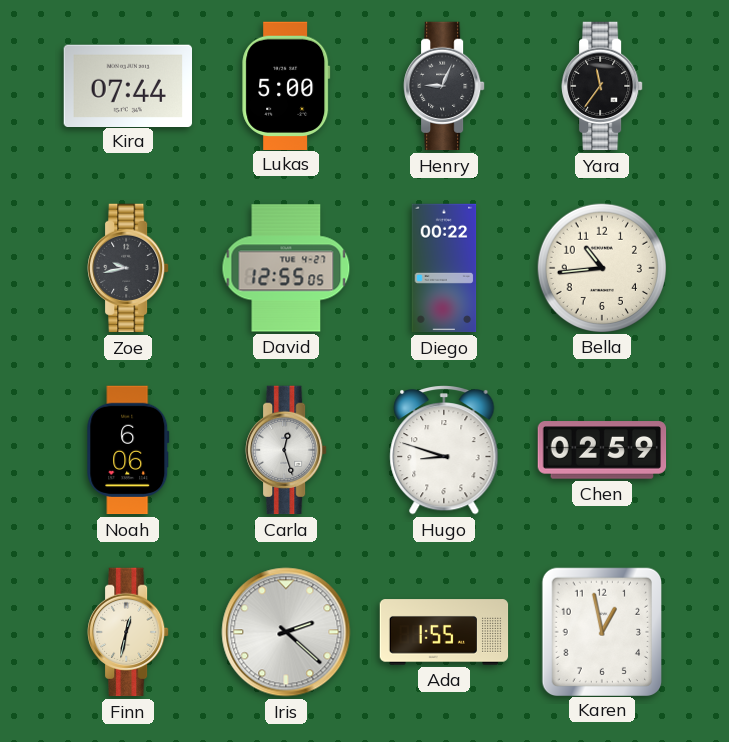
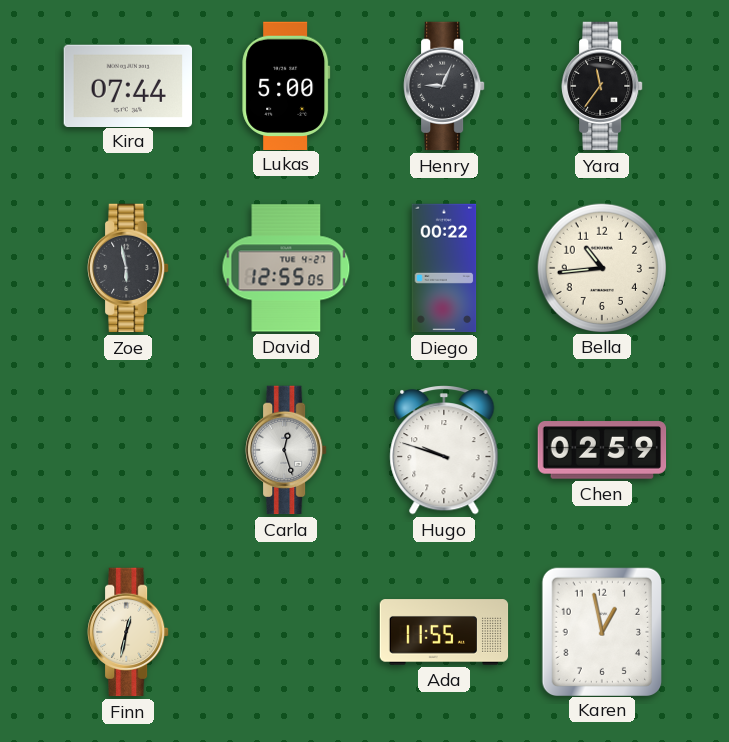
Zoe: 9:43 -> 5:58
Noah: 6:06 -> none
Hugo: 8:48 -> 9:48
Iris: 2:22 -> none
Ada: 1:55 -> 11:55
